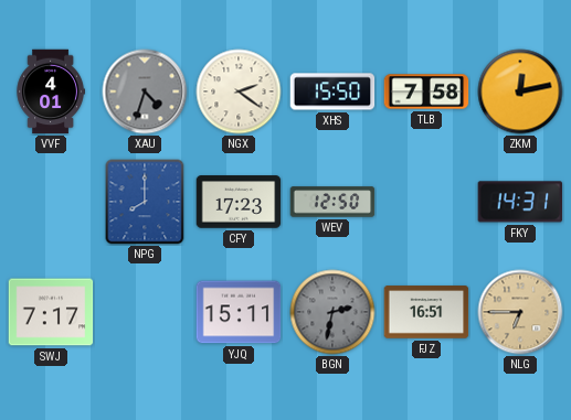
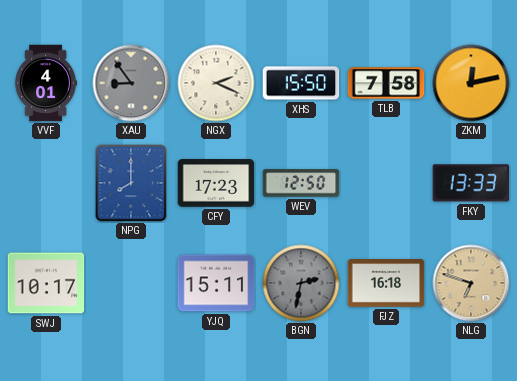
XAU: 4:33 -> 8:54
NGX: 2:21 -> 2:19
FKY: 14:31 -> 13:33
SWJ: 7:17 -> 10:17
FJZ: 16:51 -> 16:18
NLG: 6:45 -> 6:48
